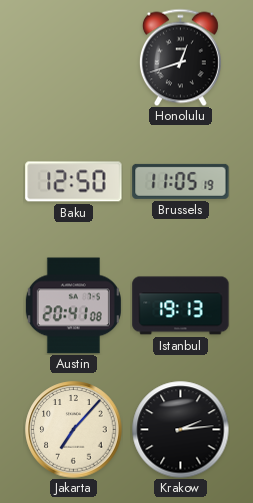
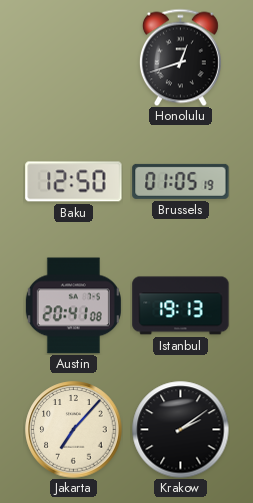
Brussels: 11:05 -> 01:05
Krakow: 2:14 -> 2:09
